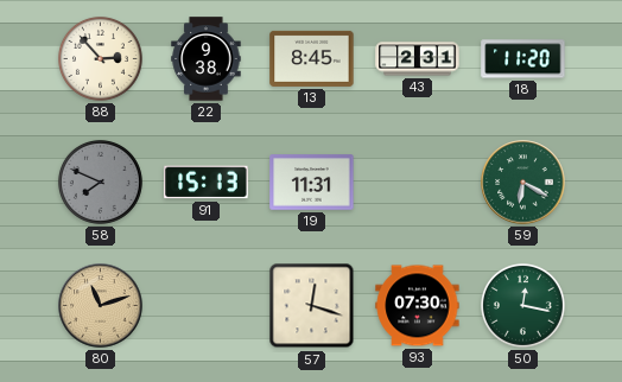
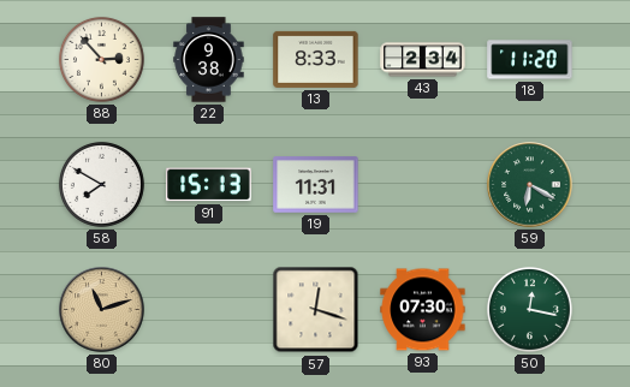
13: 8:45 -> 8:33
43: 2:31 -> 2:34
58: 7:49 -> 7:50
58 dial: grey -> white
